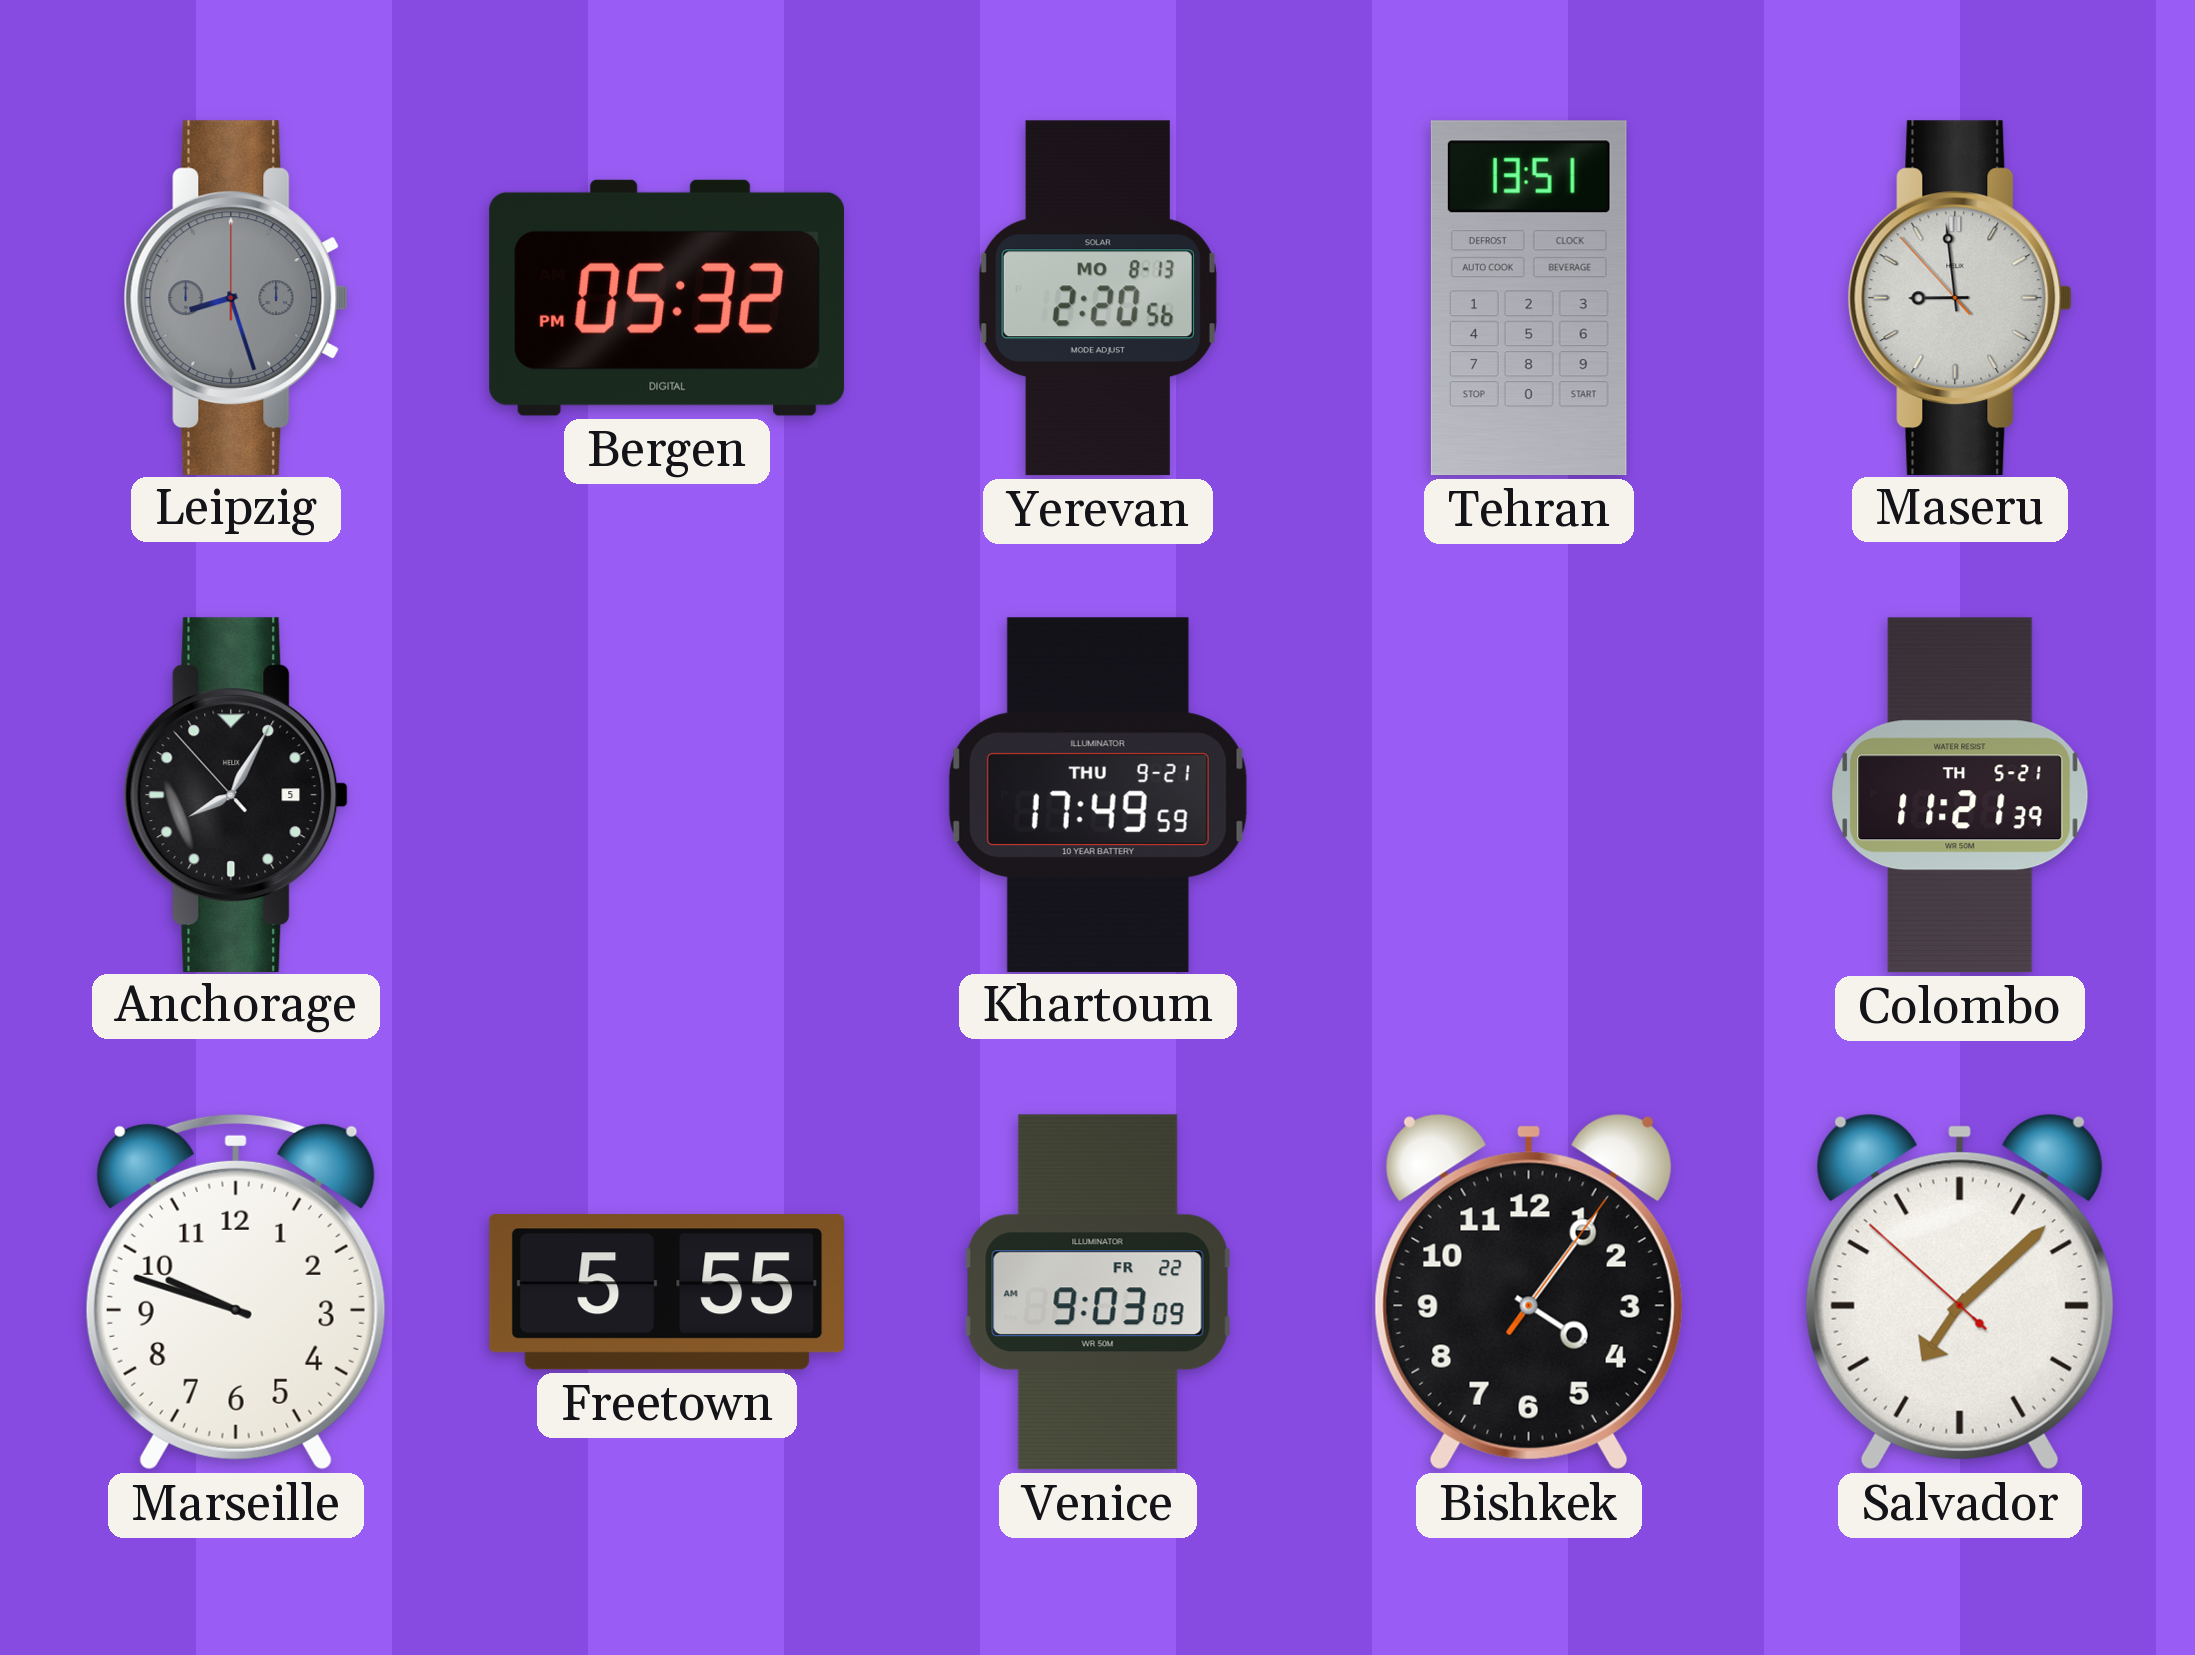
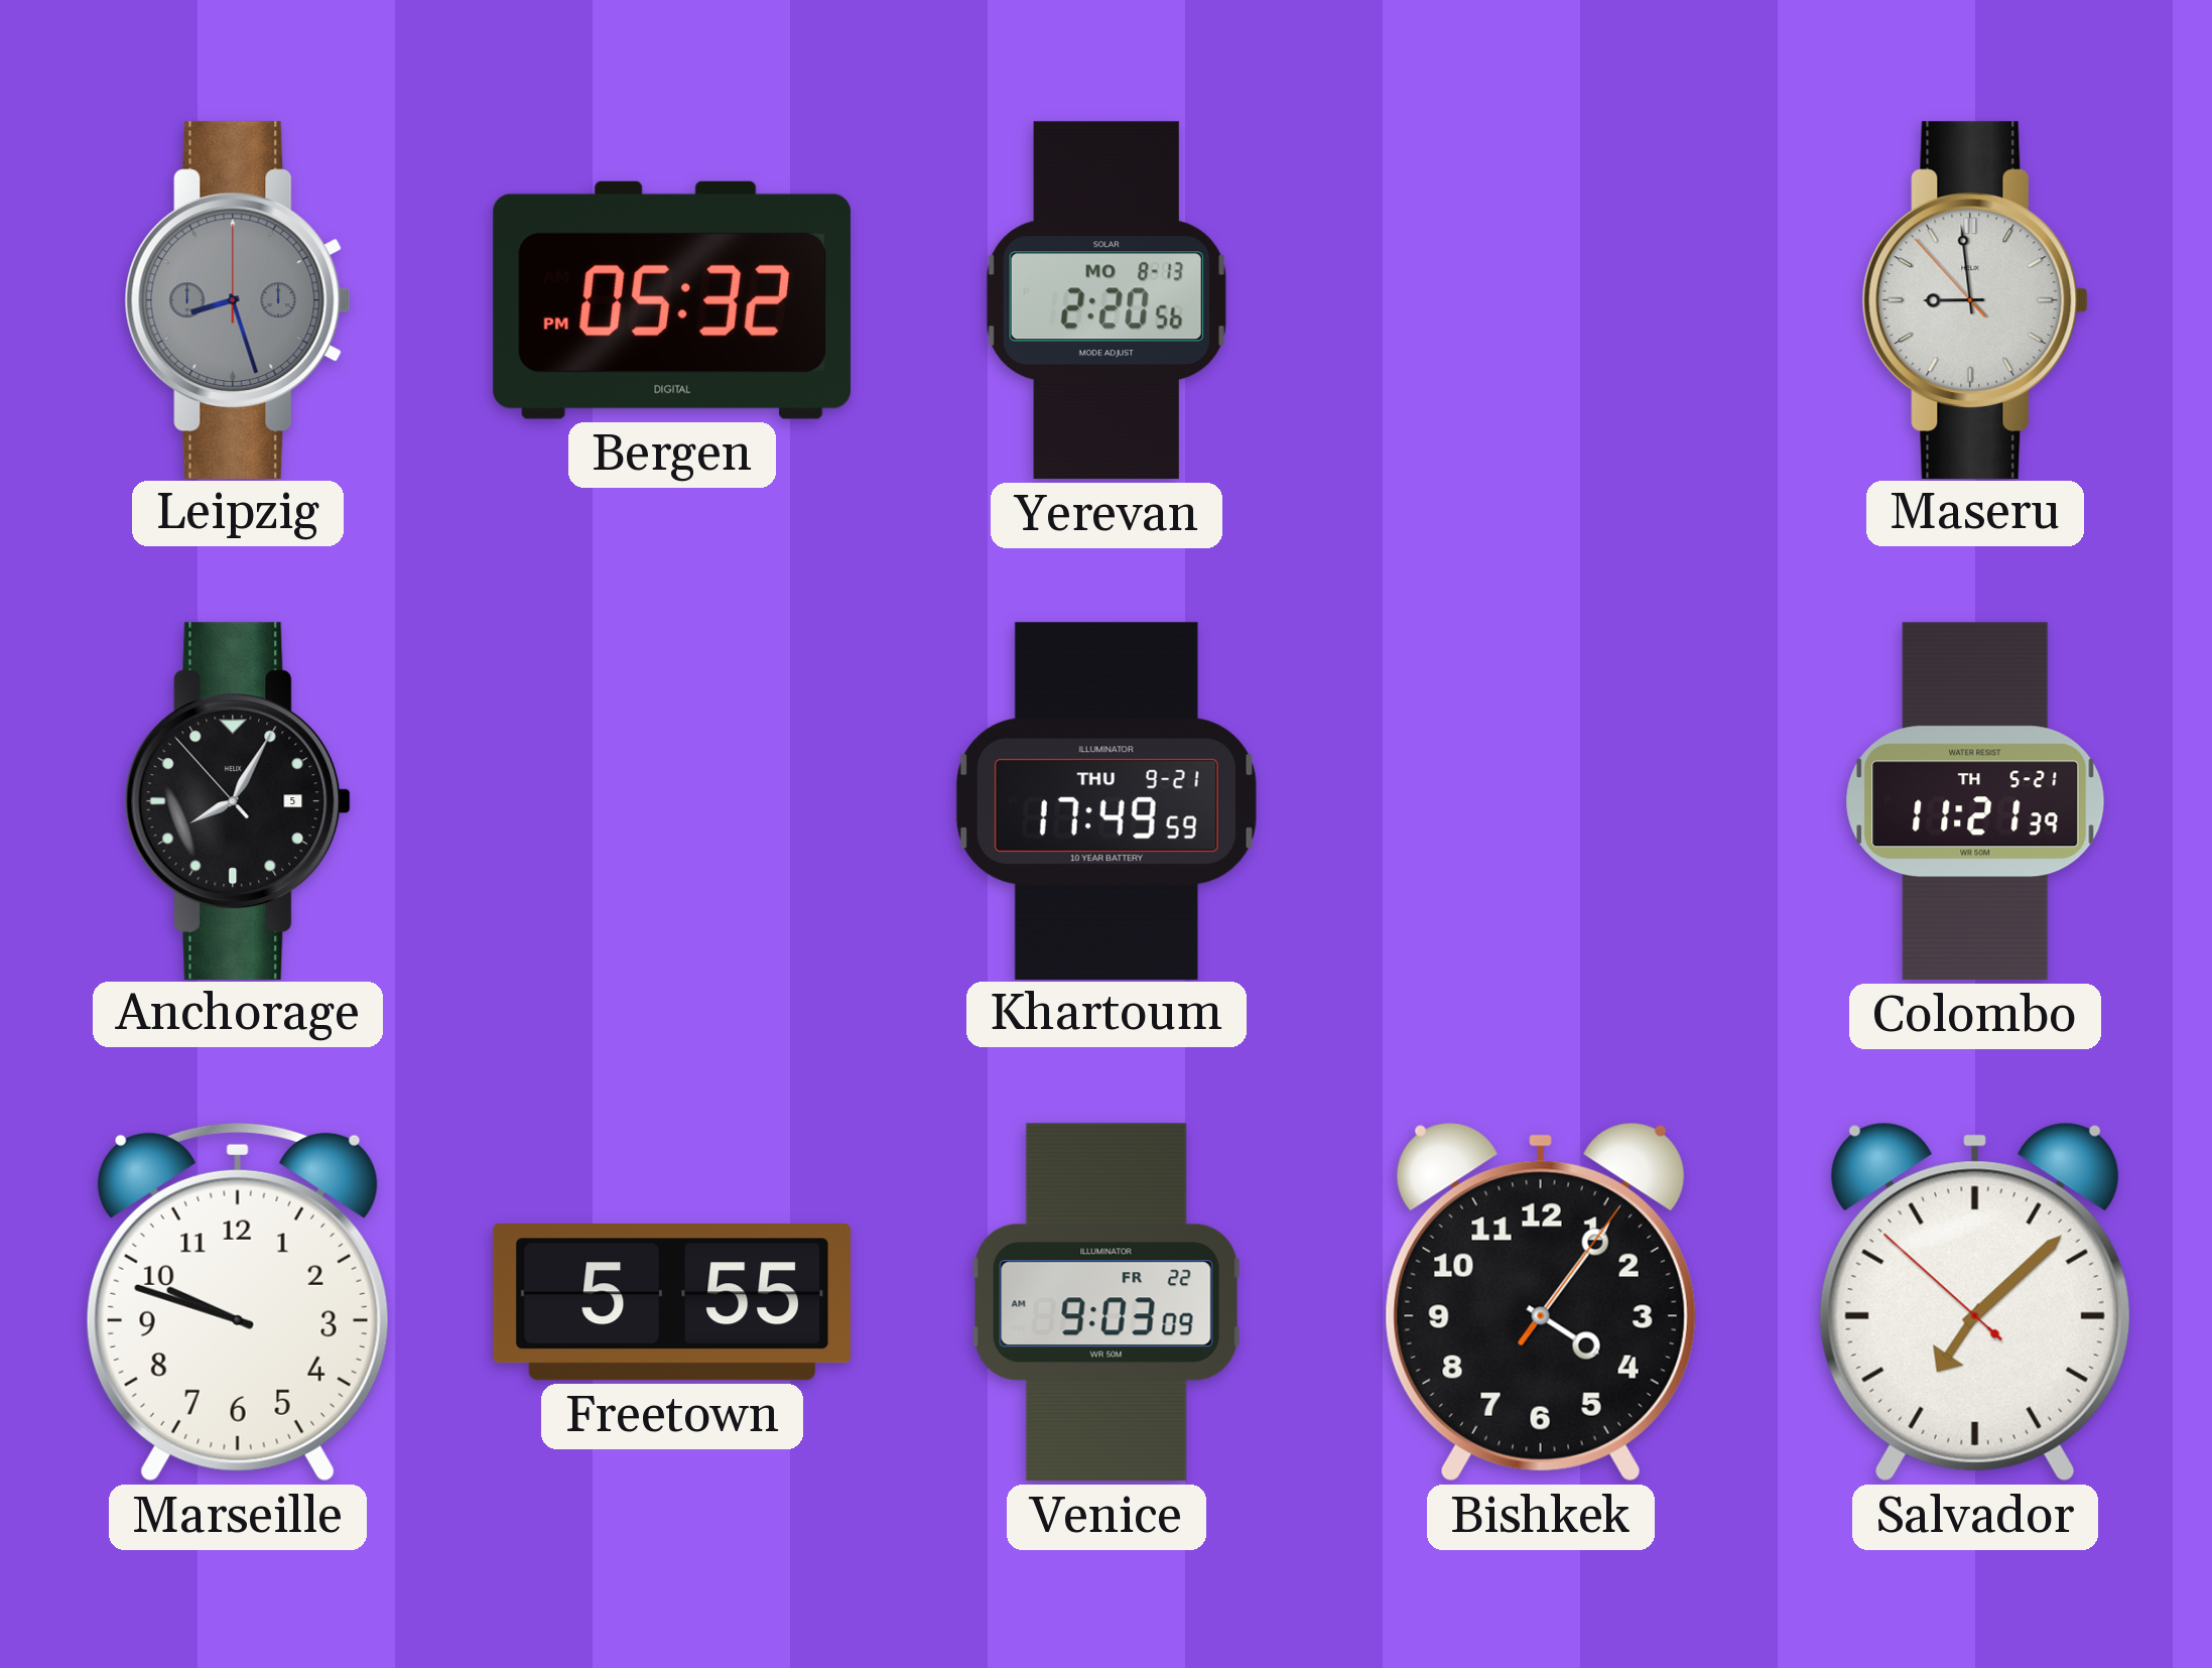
Tehran: 13:51 -> none
